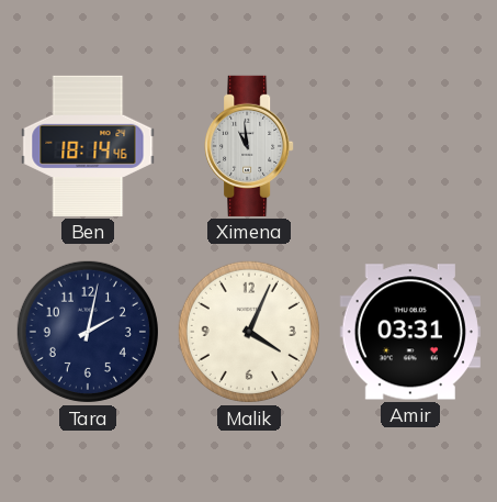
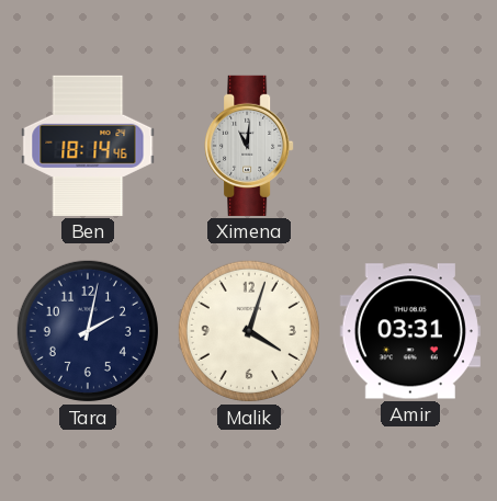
Ximena: 10:59 -> 11:01
Malik: 4:04 -> 4:03
